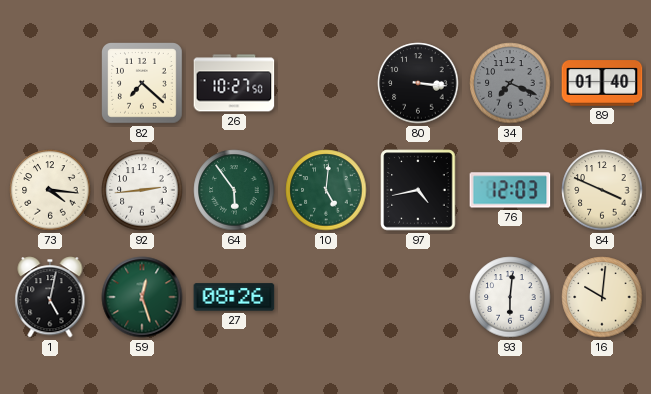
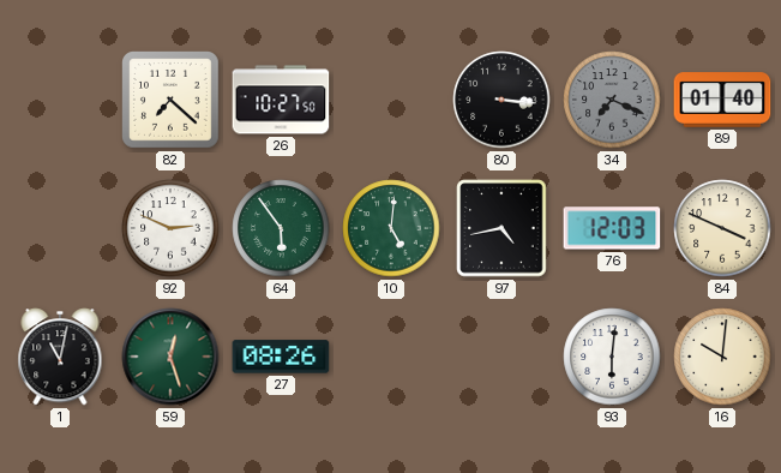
73: 4:16 -> none
92: 2:44 -> 2:49
1: 5:02 -> 11:02
